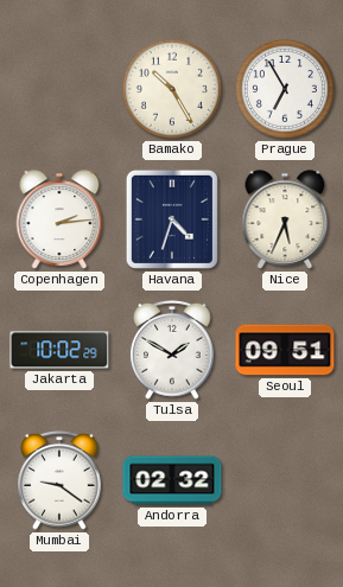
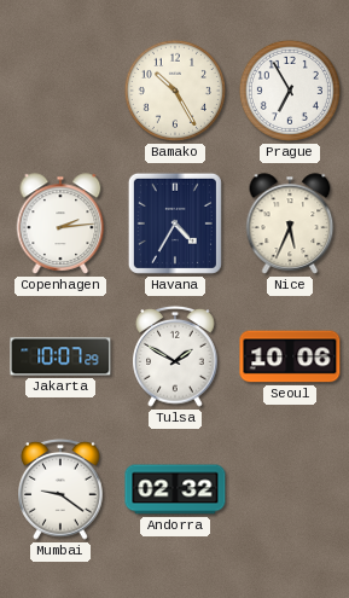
Havana: 4:33 -> 4:35
Jakarta: 10:02 -> 10:07
Seoul: 09:51 -> 10:06
